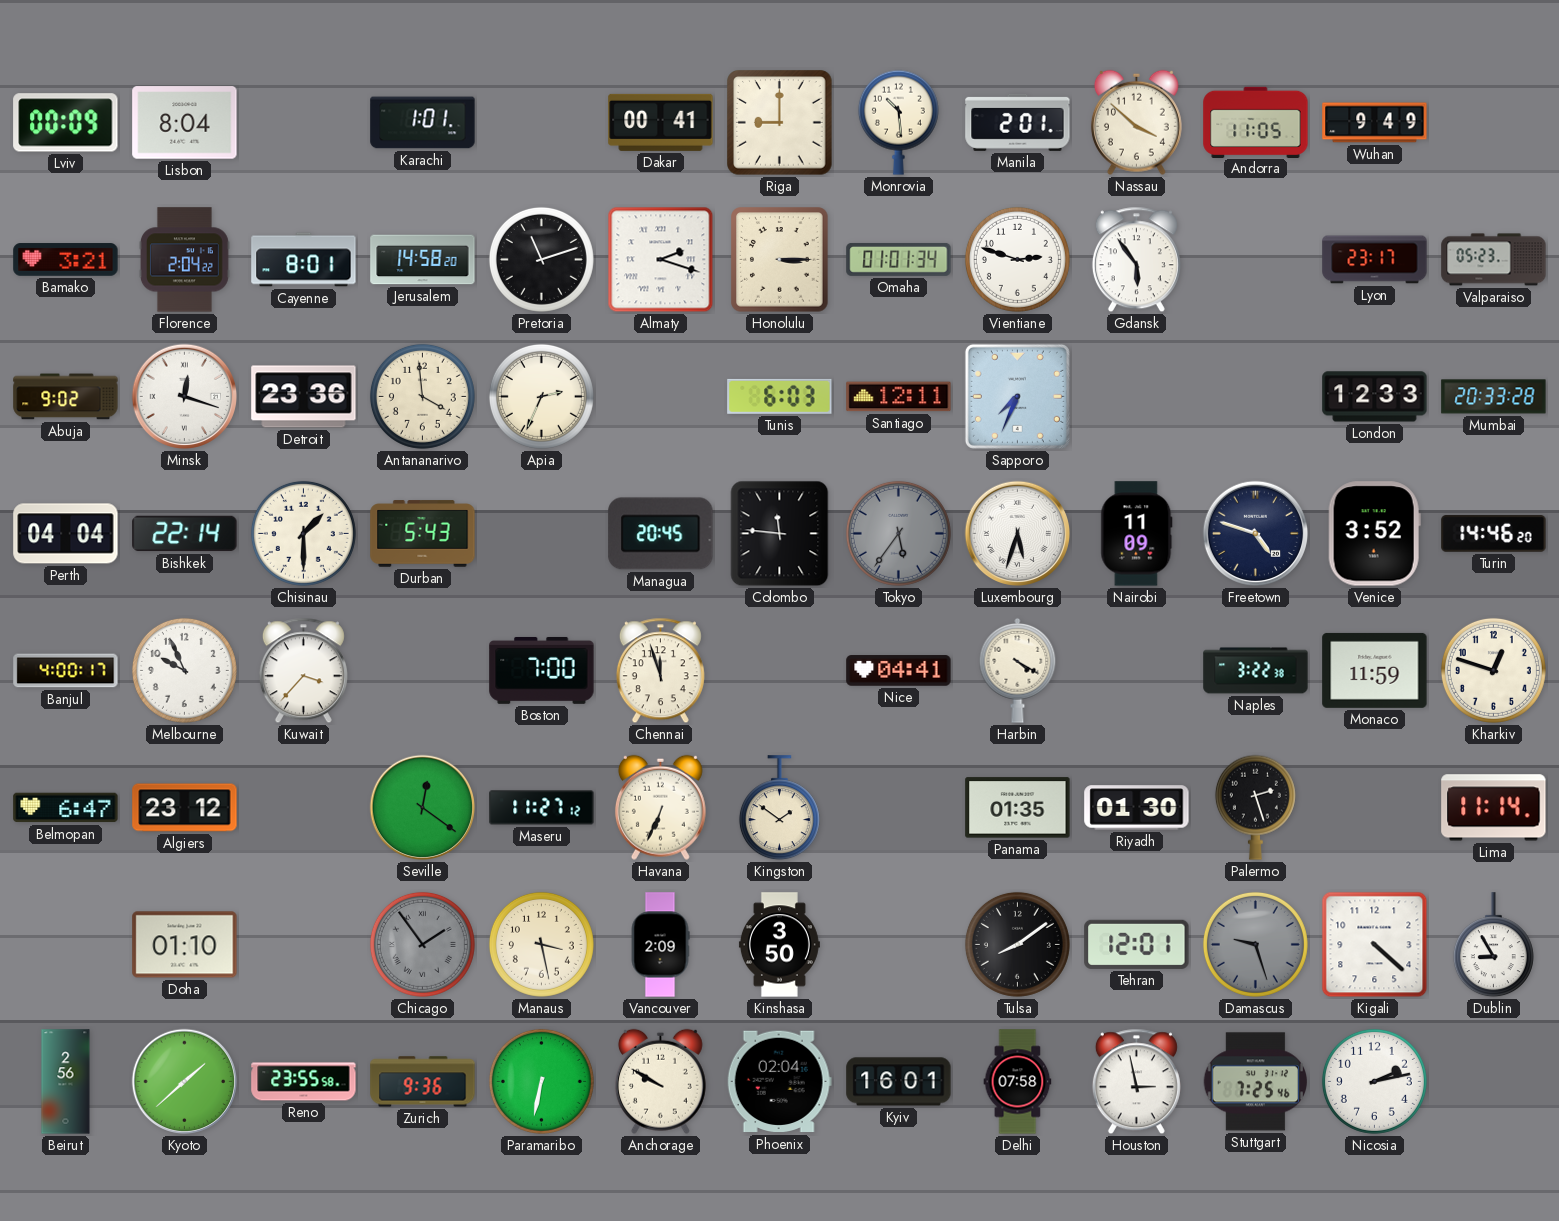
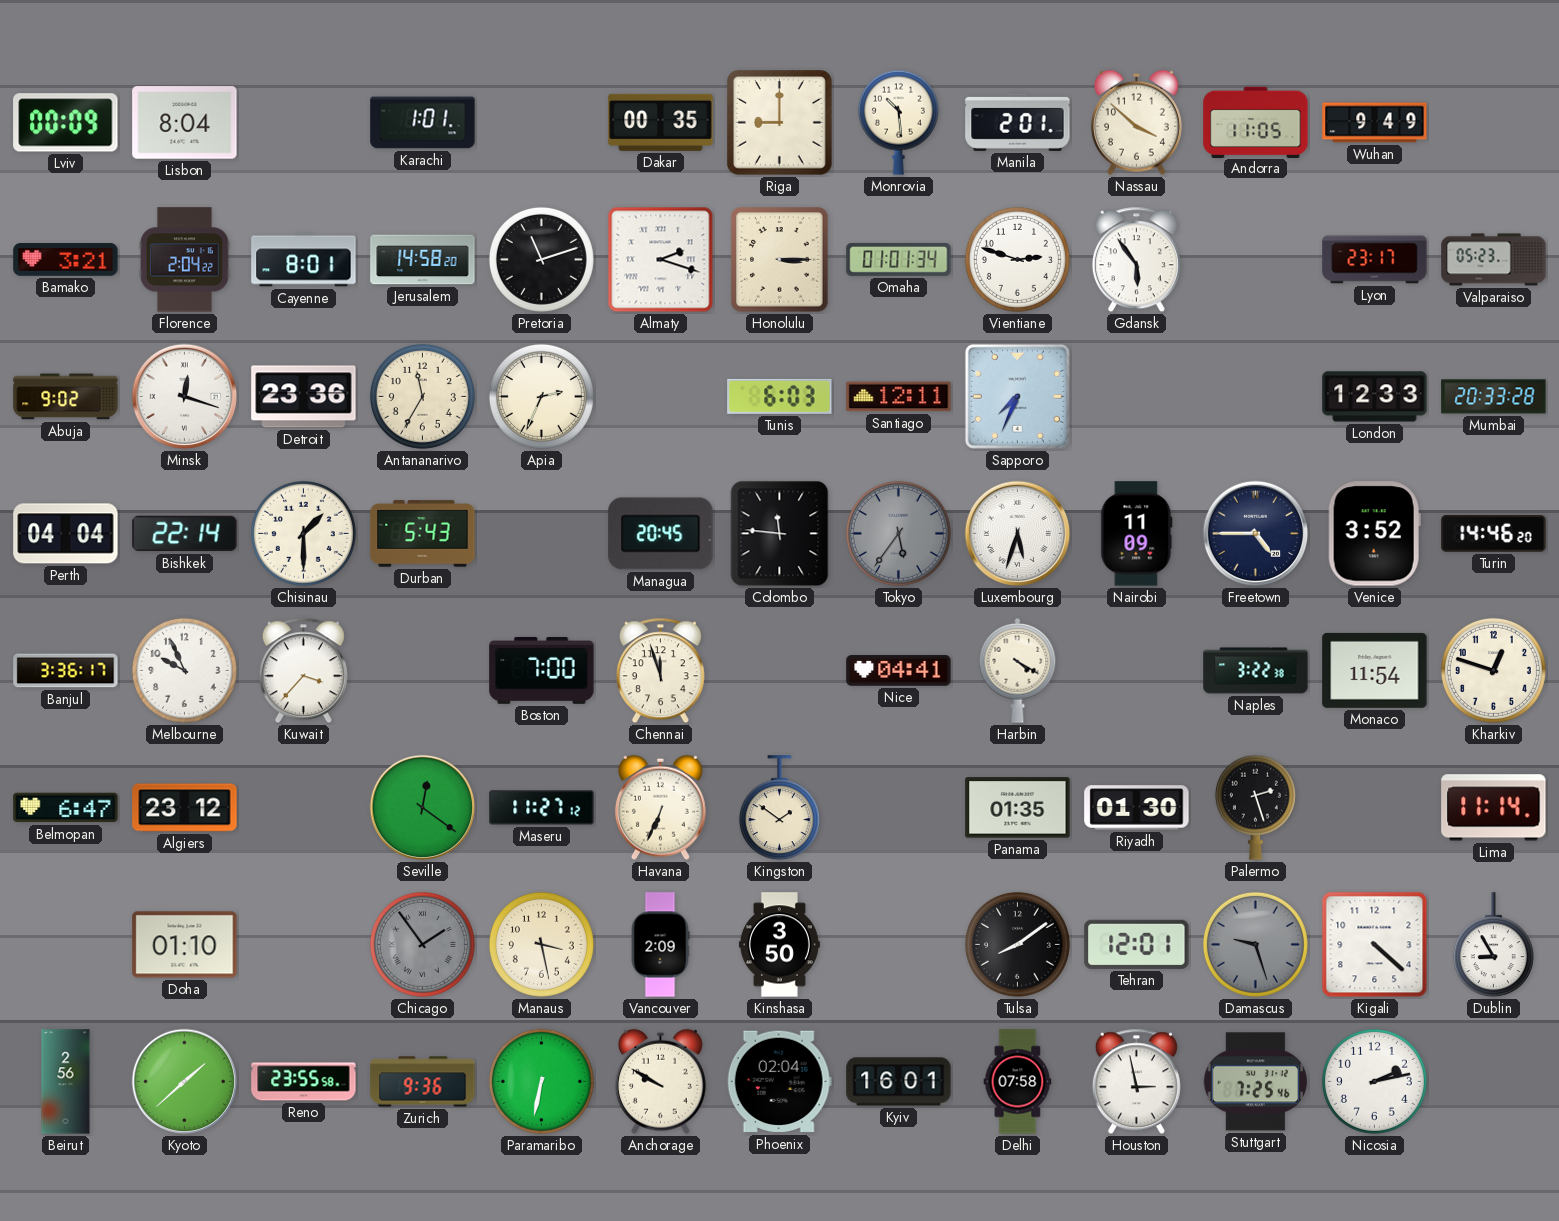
Dakar: 00:41 -> 00:35
Antananarivo: 3:59 -> 11:35
Freetown: 4:48 -> 4:45
Banjul: 4:00 -> 3:36
Monaco: 11:59 -> 11:54
